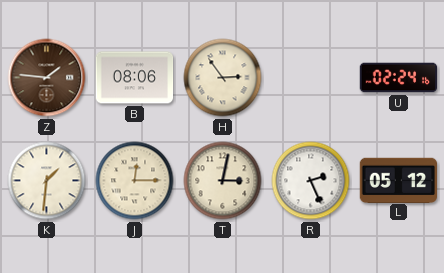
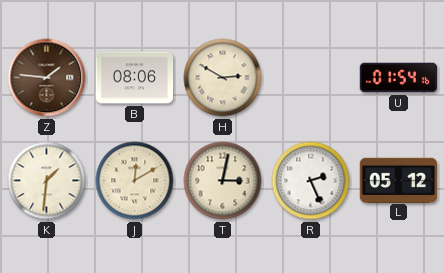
H: 2:54 -> 2:50
U: 02:24 -> 01:54
J: 12:15 -> 12:10
